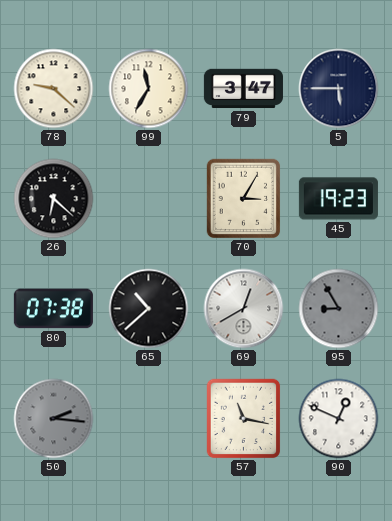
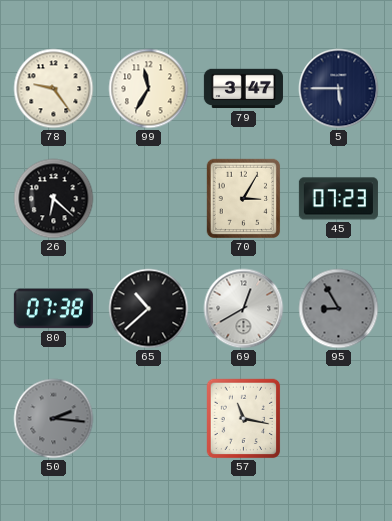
78: 9:22 -> 9:24
45: 19:23 -> 07:23
90: 12:49 -> none
